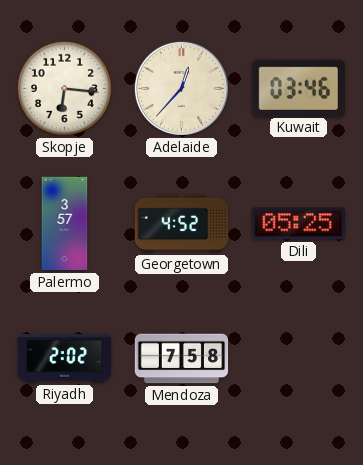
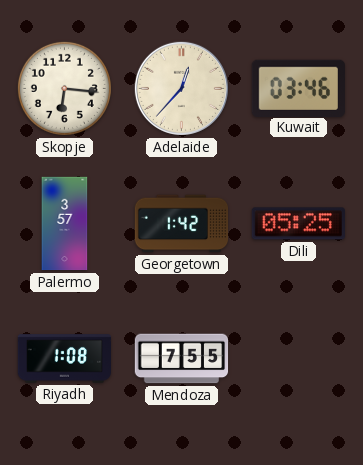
Georgetown: 4:52 -> 1:42
Riyadh: 2:02 -> 1:08
Mendoza: 7:58 -> 7:55
